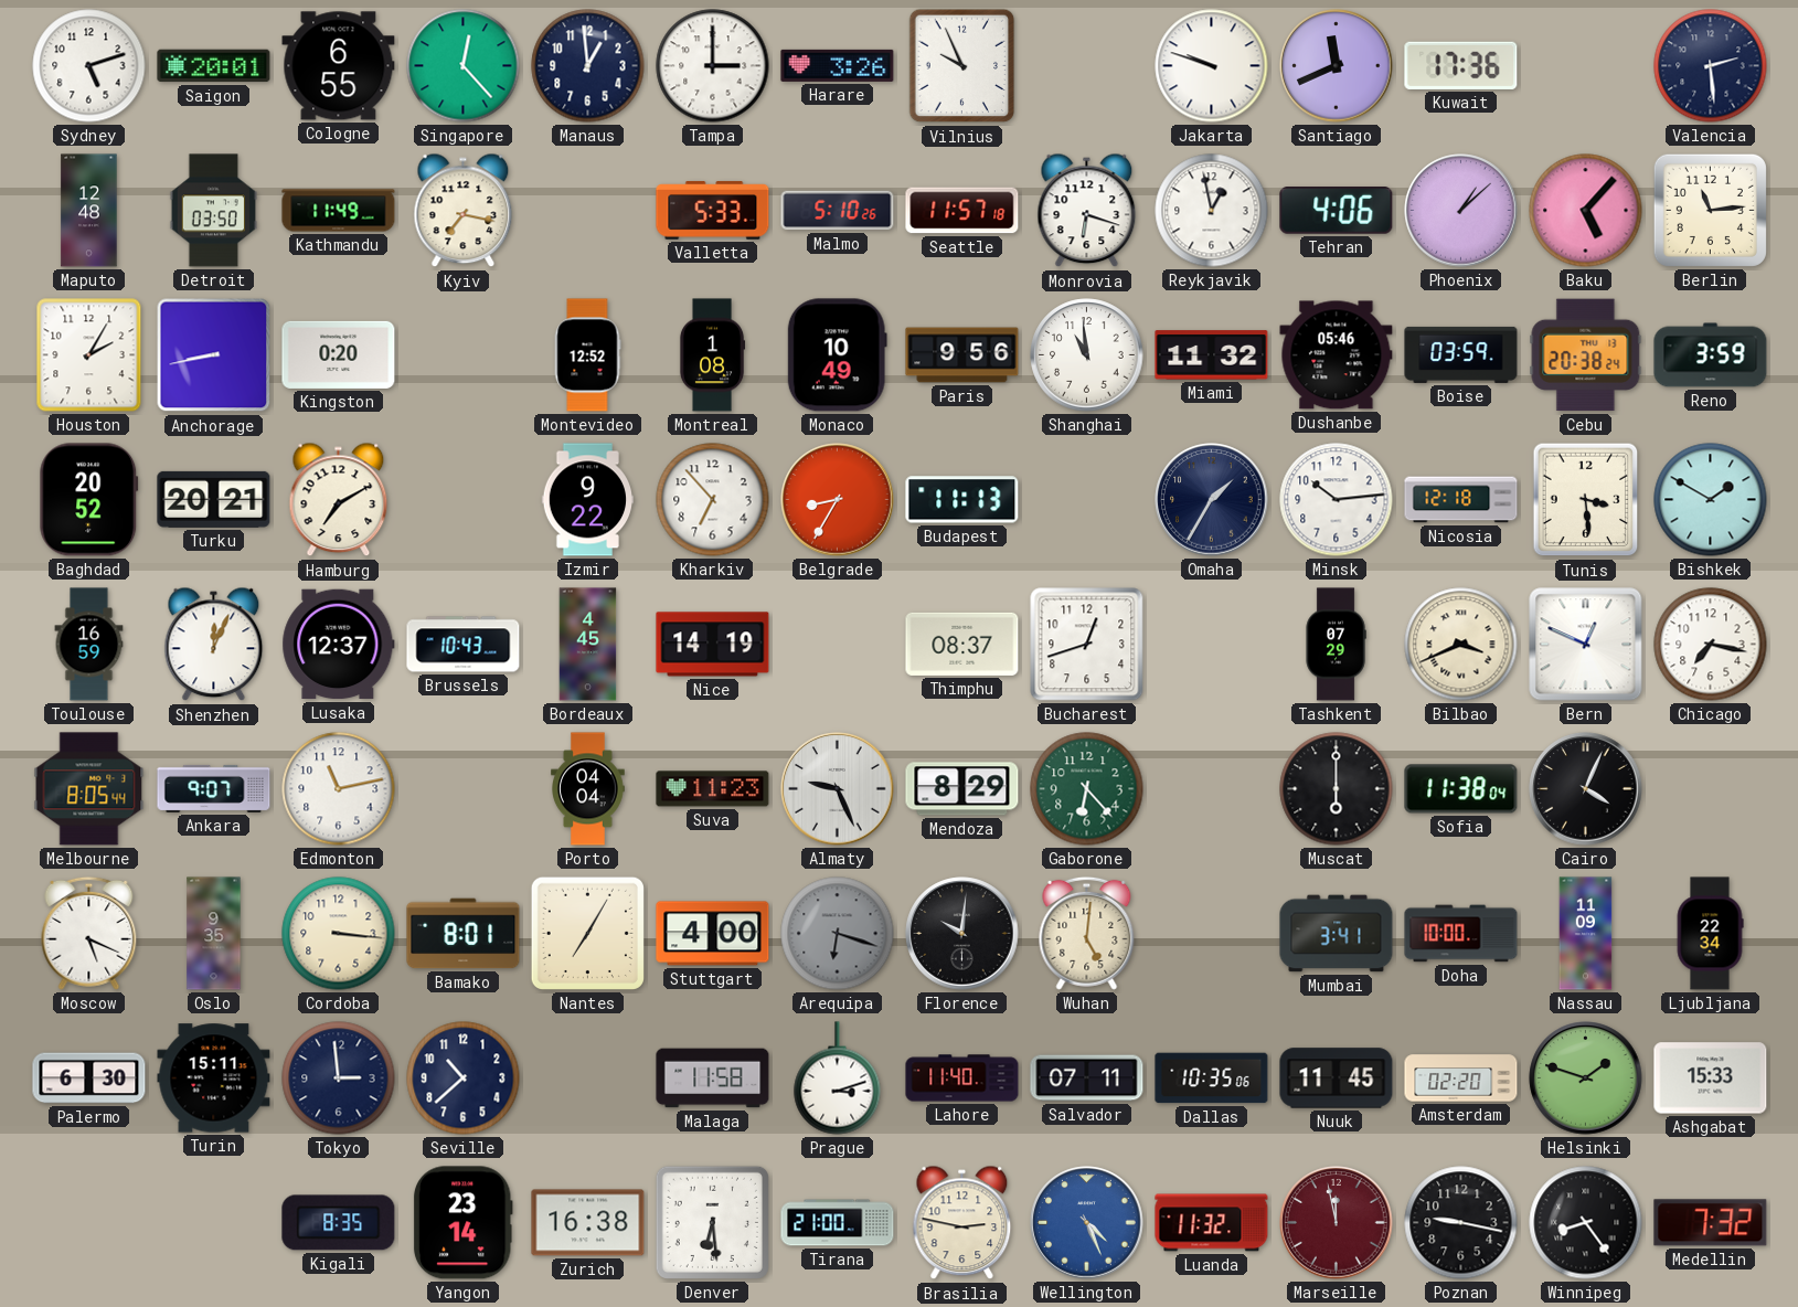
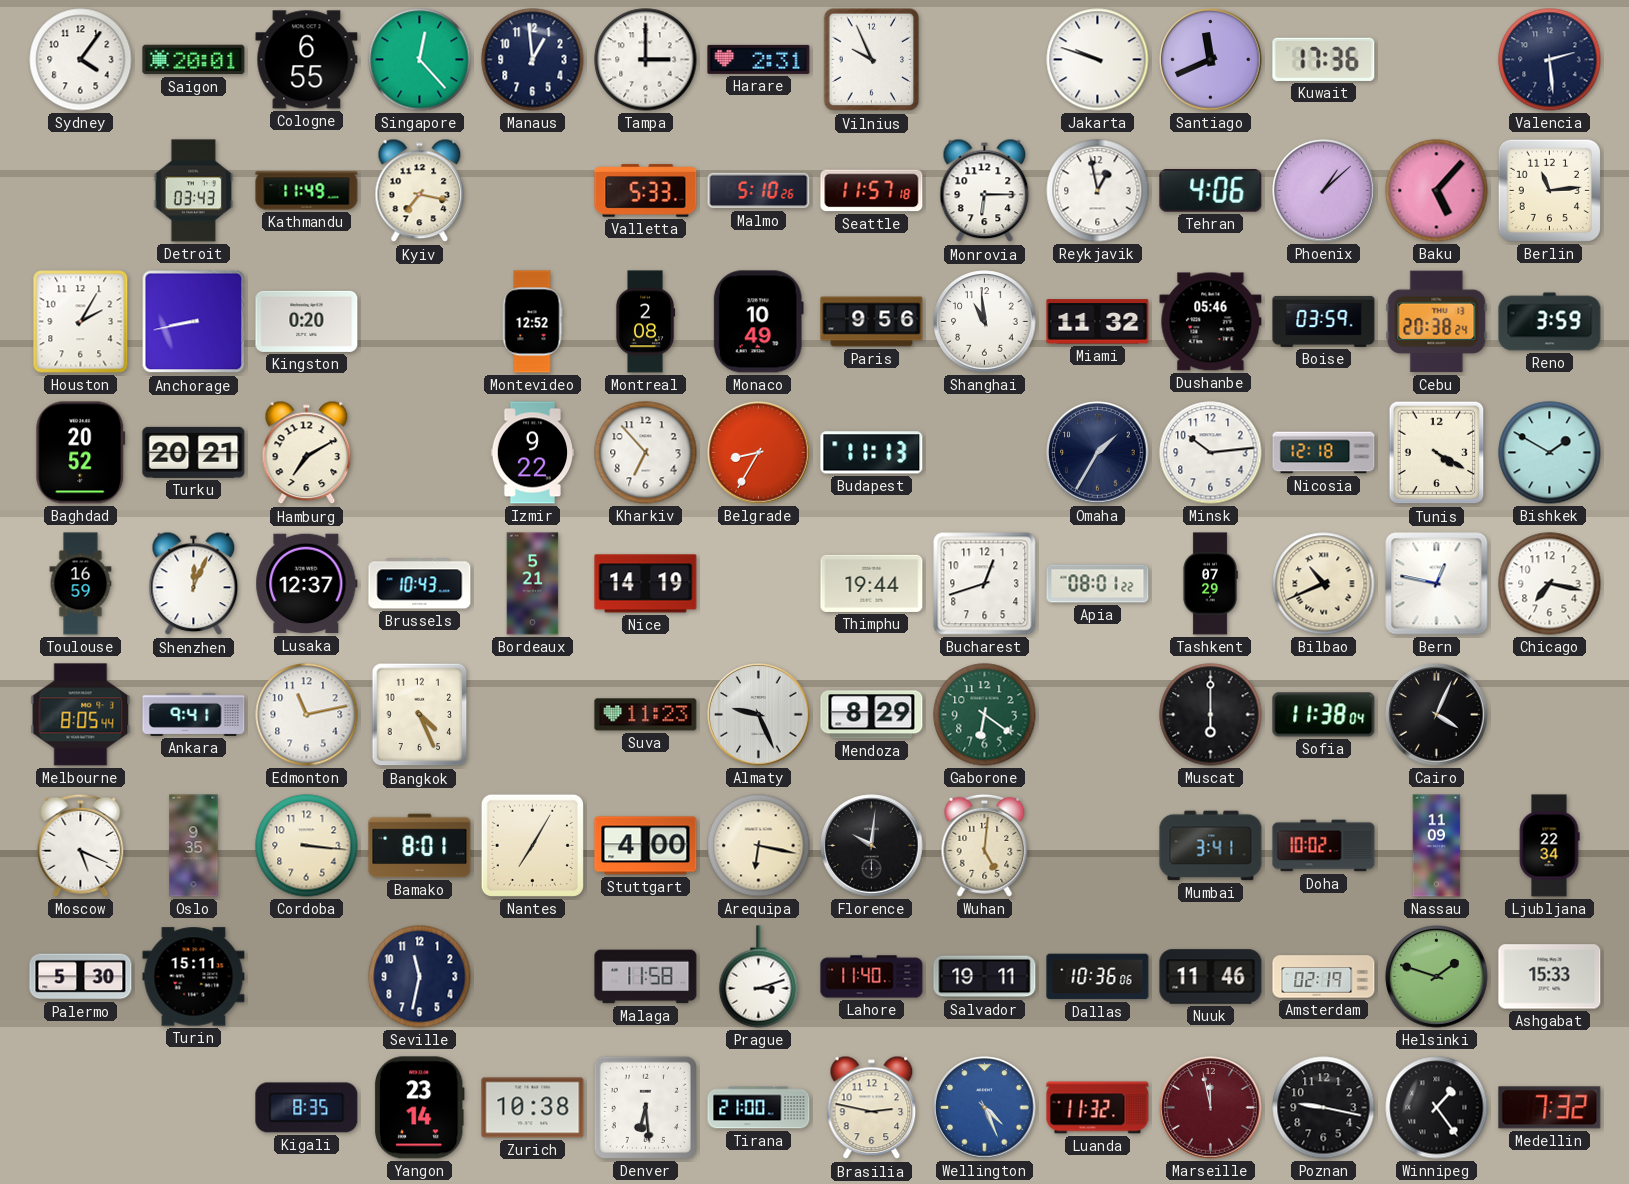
Sydney: 5:12 -> 4:06
Harare: 3:26 -> 2:31
Maputo: 12:48 -> none
Detroit: 03:50 -> 03:43
Monrovia: 6:18 -> 6:15
Montreal: 1:08 -> 2:08
Tunis: 3:29 -> 4:20
Bordeaux: 4:45 -> 5:21
Thimphu: 08:37 -> 19:44
Apia: none -> 08:01
Bilbao: 3:41 -> 10:41
Bern: 12:49 -> 12:47
Ankara: 9:07 -> 9:41
Bangkok: none -> 4:26
Porto: 04:04 -> none
Gaborone: 6:23 -> 6:21
Arequipa: 6:18 -> 6:17
Arequipa dial: grey -> cream
Doha: 10:00 -> 10:02
Palermo: 6:30 -> 5:30
Tokyo: 2:59 -> none
Seville: 10:38 -> 11:32
Salvador: 07:11 -> 19:11
Dallas: 10:35 -> 10:36
Nuuk: 11:45 -> 11:46
Amsterdam: 02:20 -> 02:19
Zurich: 16:38 -> 10:38
Winnipeg: 8:24 -> 1:24
